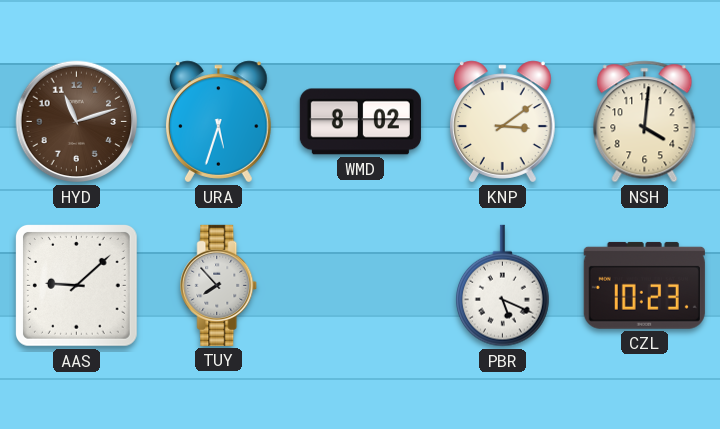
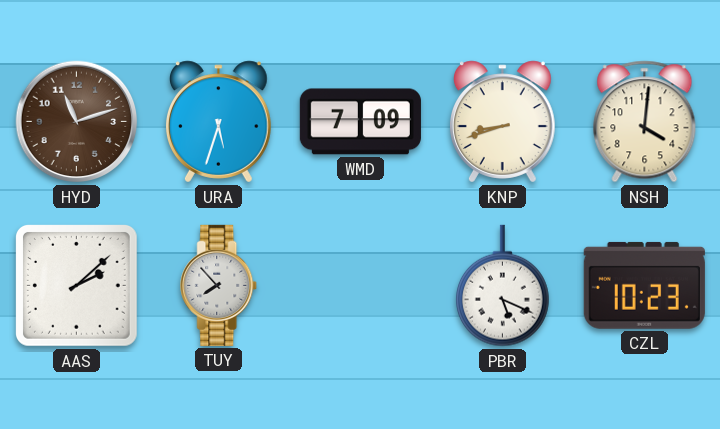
WMD: 8:02 -> 7:09
KNP: 3:09 -> 8:42
AAS: 9:08 -> 2:08
